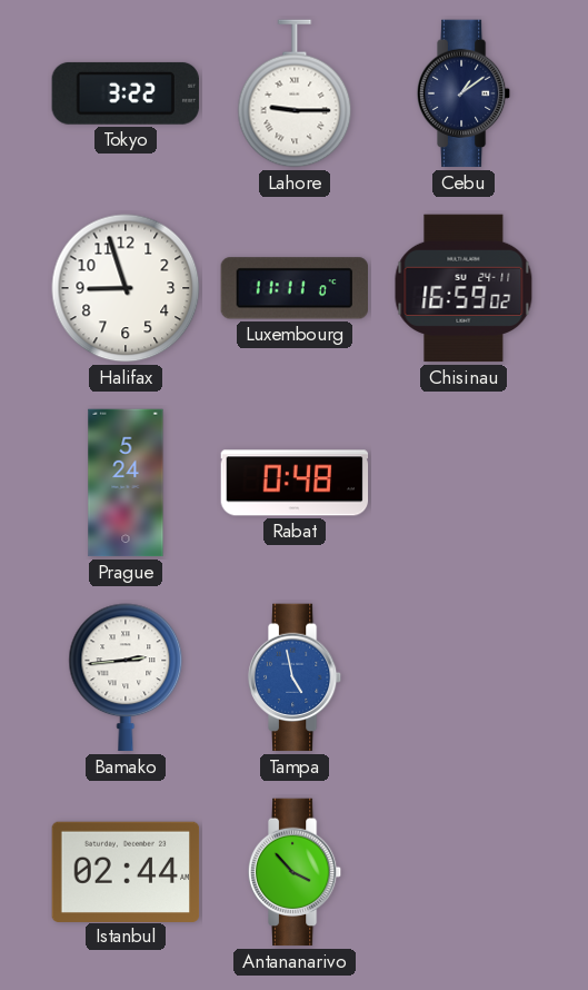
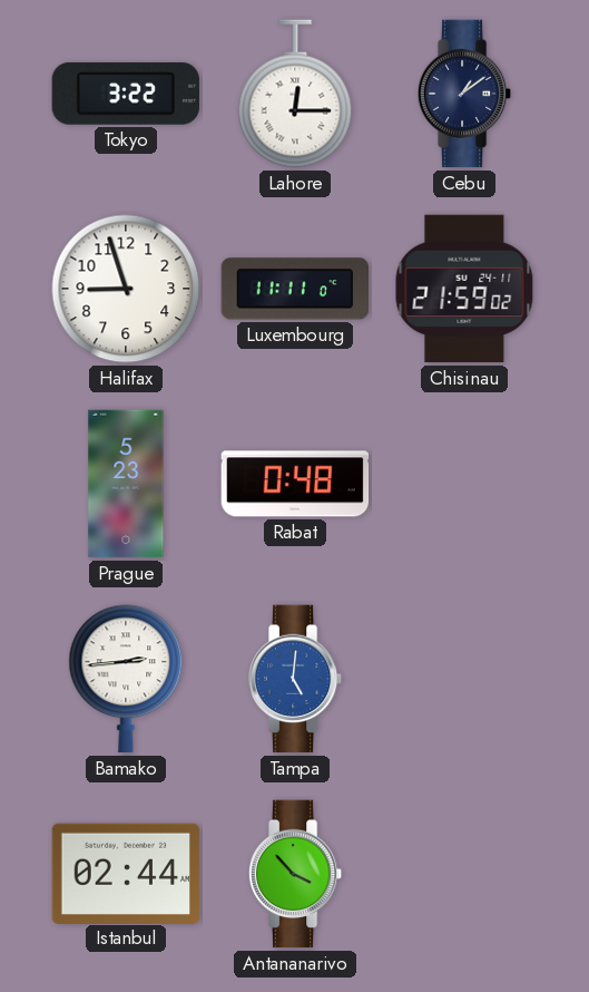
Lahore: 9:15 -> 12:15
Chisinau: 16:59 -> 21:59
Prague: 5:24 -> 5:23
Tampa: 4:58 -> 5:01
